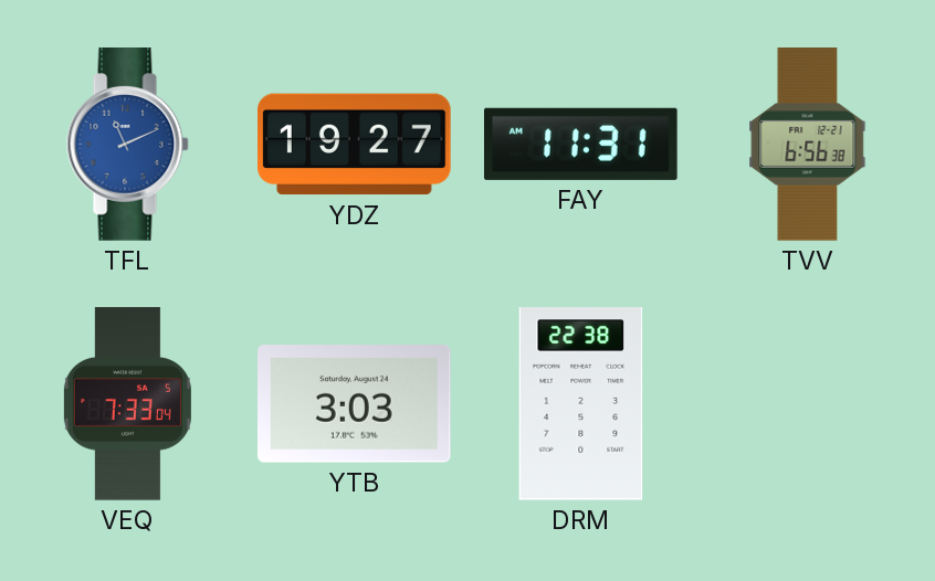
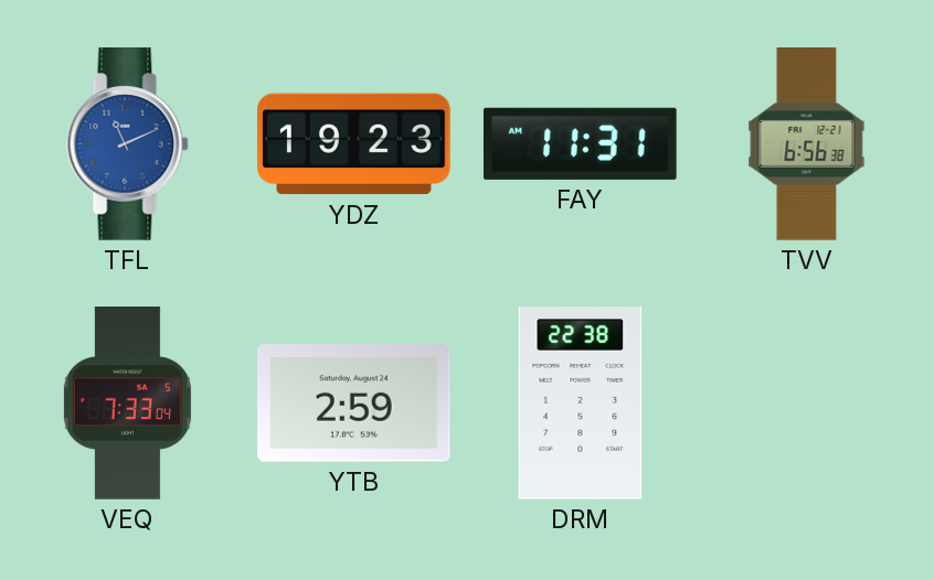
YDZ: 19:27 -> 19:23
YTB: 3:03 -> 2:59
